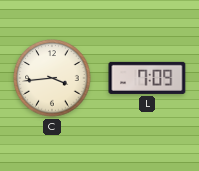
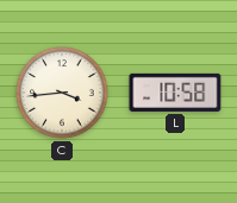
L: 7:09 -> 10:58
